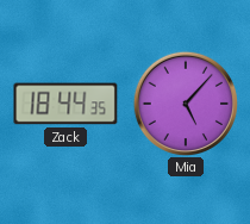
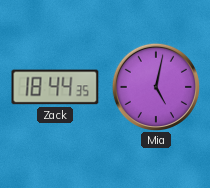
Mia: 5:07 -> 5:02
